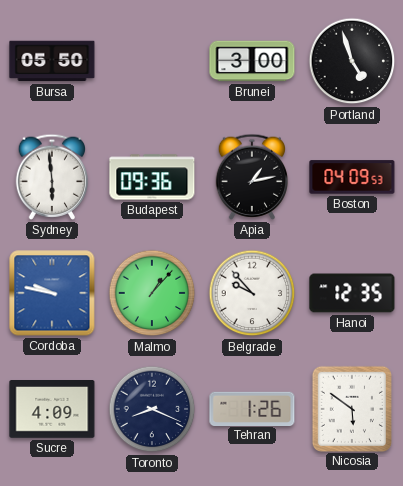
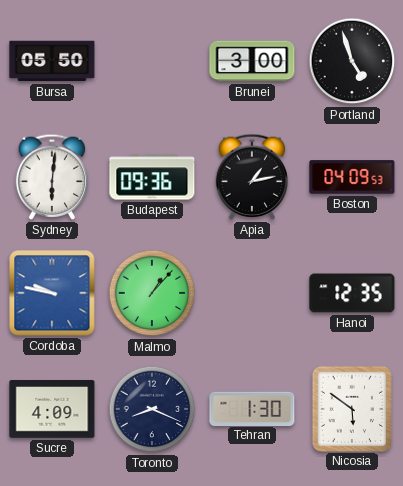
Sydney: 5:59 -> 6:01
Belgrade: 9:53 -> none
Tehran: 1:26 -> 1:30
